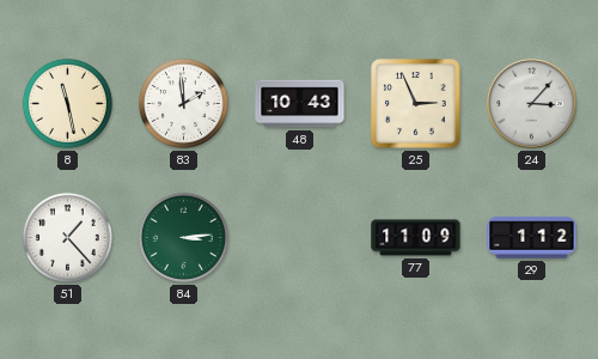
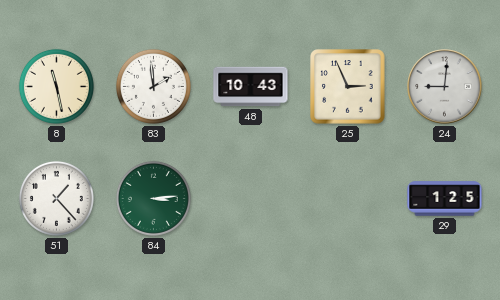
24: 3:07 -> 9:01
77: 11:09 -> none
29: 1:12 -> 1:25
